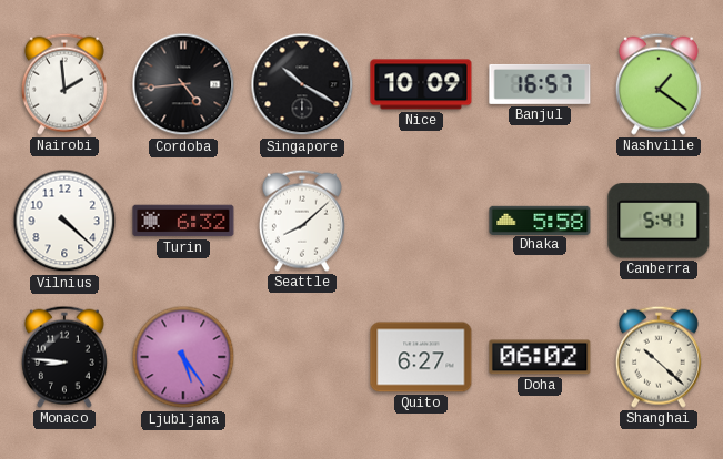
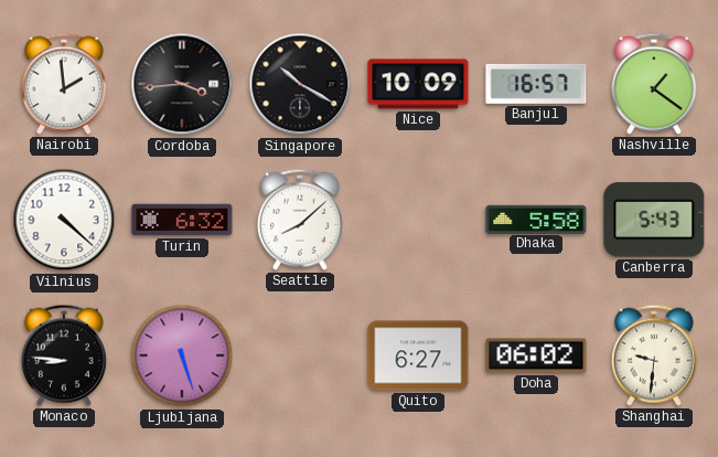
Cordoba: 4:44 -> 3:44
Canberra: 5:41 -> 5:43
Ljubljana: 5:24 -> 5:27
Shanghai: 10:22 -> 9:31
